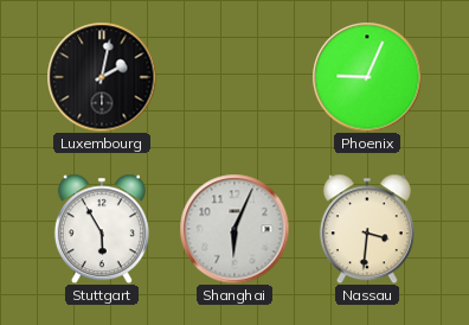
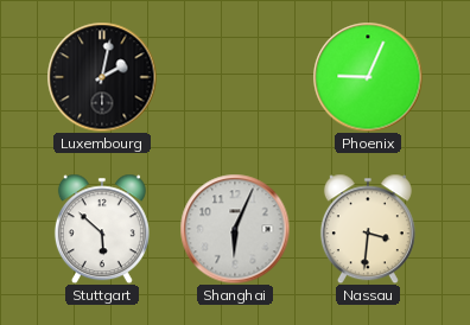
Stuttgart: 5:55 -> 5:52
